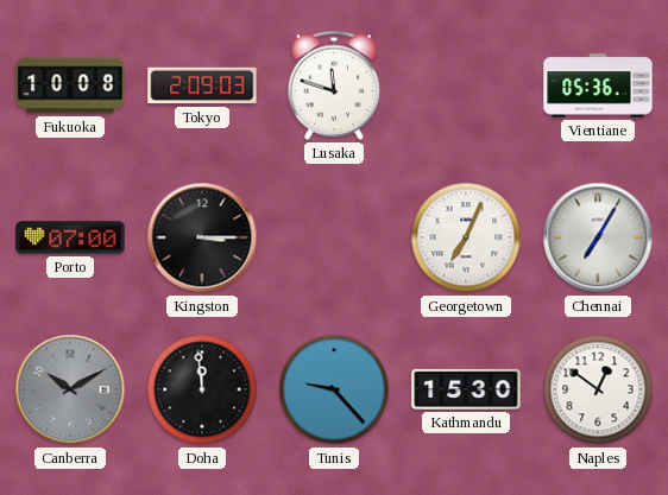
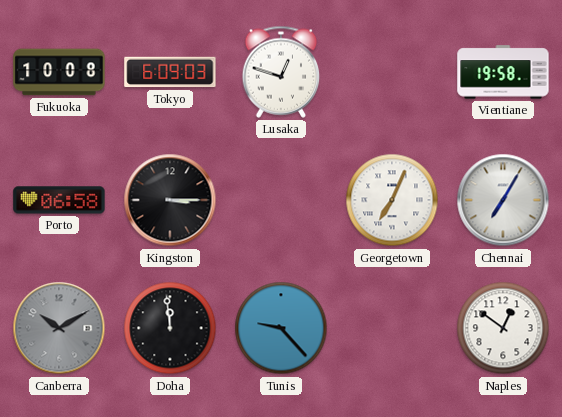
Tokyo: 2:09 -> 6:09
Lusaka: 11:48 -> 12:48
Vientiane: 05:36 -> 19:58
Porto: 07:00 -> 06:58
Kathmandu: 15:30 -> none
